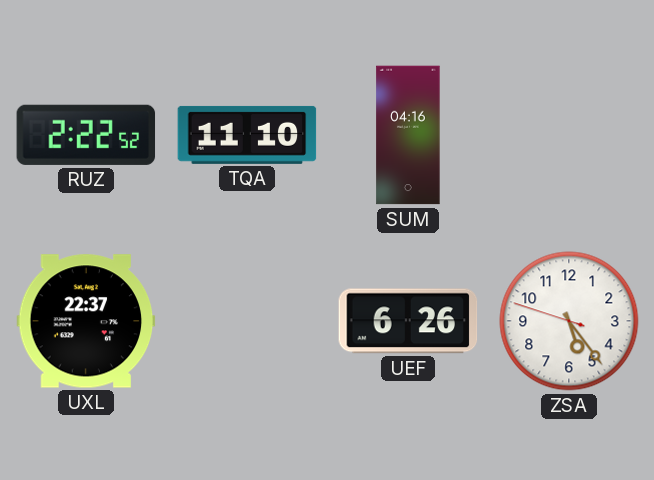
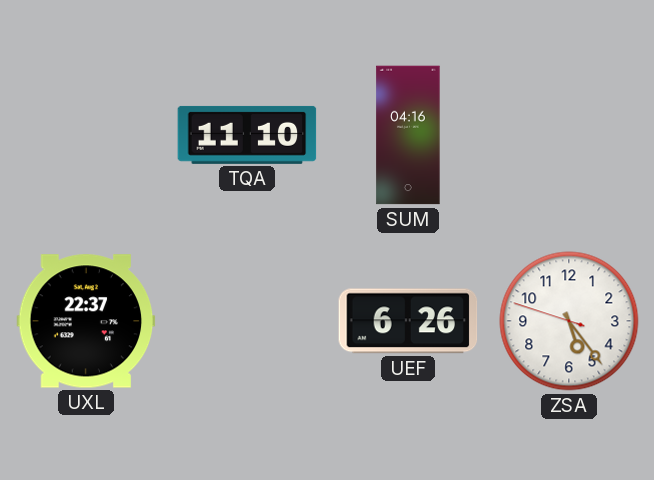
RUZ: 2:22 -> none
